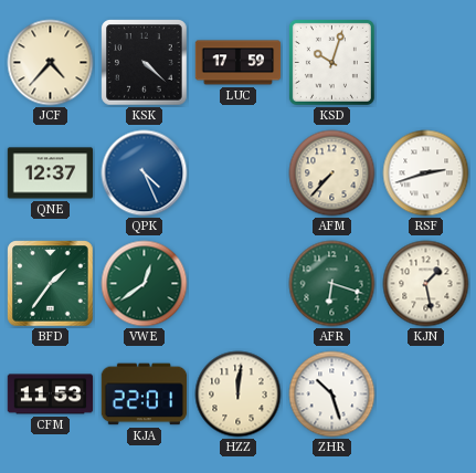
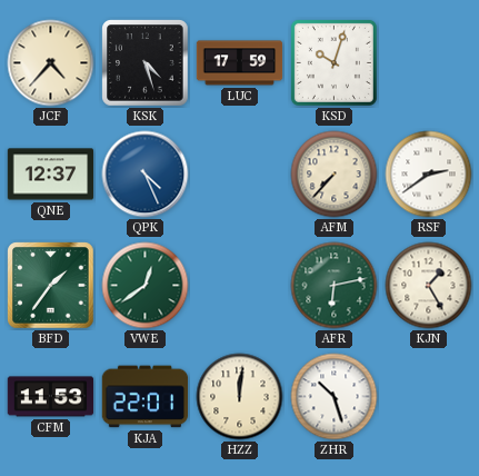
KSK: 4:22 -> 4:27
RSF: 2:42 -> 2:39
AFR: 6:18 -> 6:13
KJN: 1:28 -> 1:25
